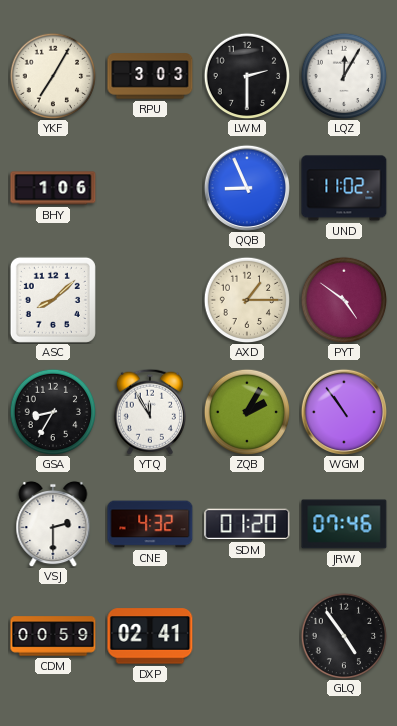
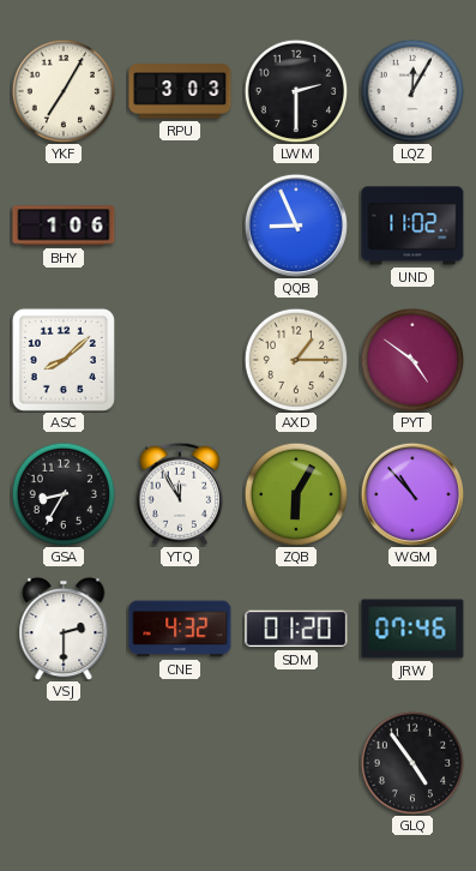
ZQB: 2:05 -> 6:05
WGM: 10:54 -> 10:53
CDM: 00:59 -> none
DXP: 02:41 -> none
